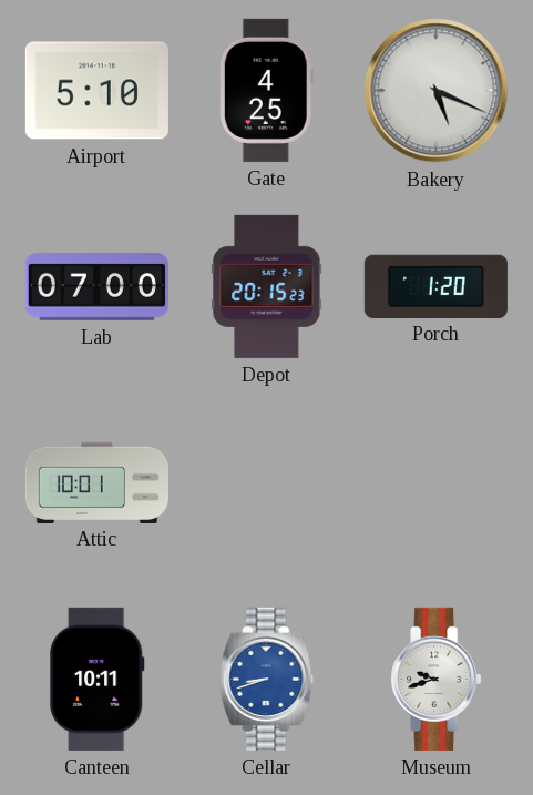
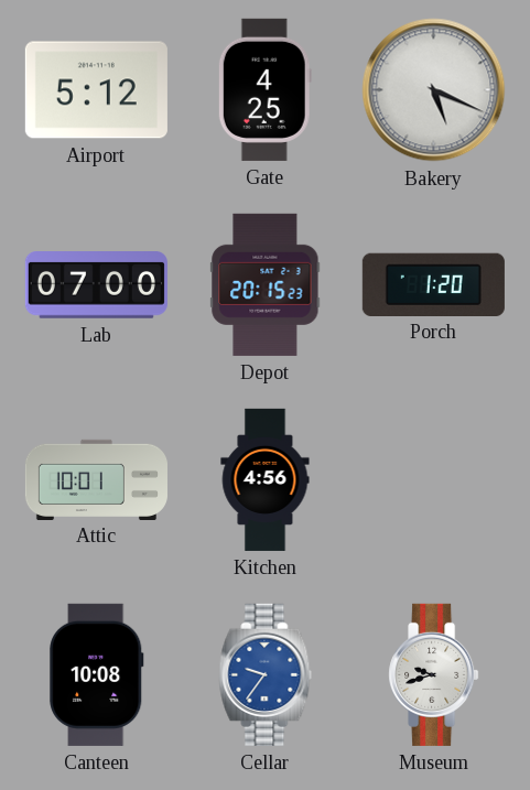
Airport: 5:10 -> 5:12
Kitchen: none -> 4:56
Canteen: 10:11 -> 10:08
Cellar: 8:42 -> 9:36
